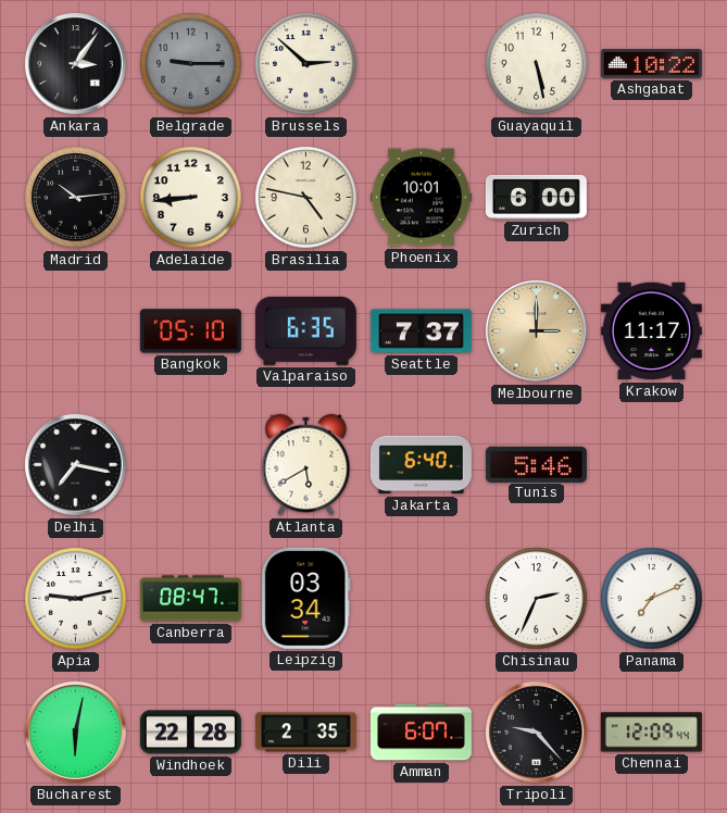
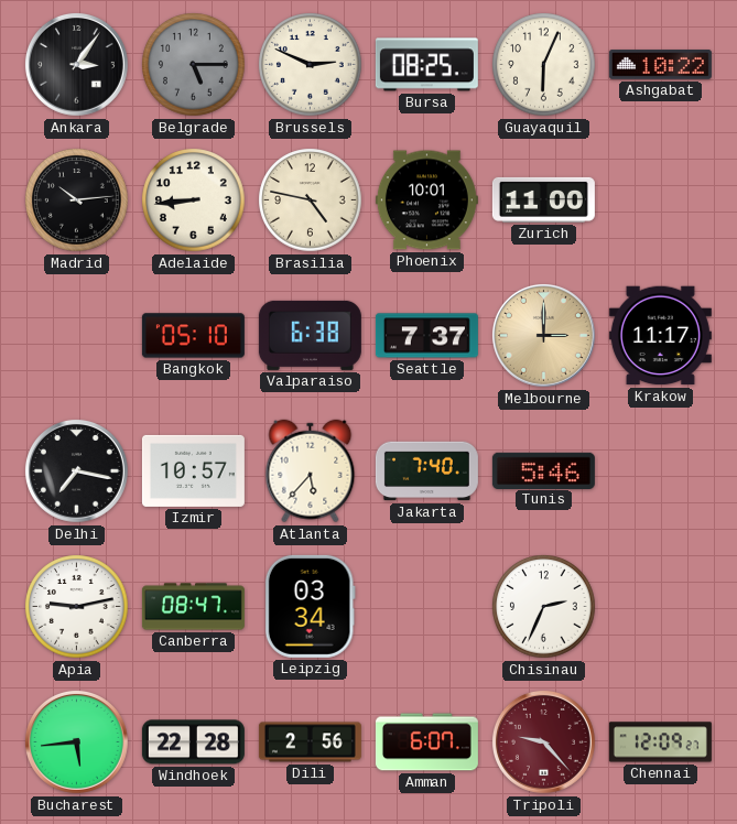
Belgrade: 9:15 -> 5:15
Brussels: 2:52 -> 2:49
Bursa: none -> 08:25
Guayaquil: 5:28 -> 6:04
Zurich: 6:00 -> 11:00
Valparaiso: 6:35 -> 6:38
Izmir: none -> 10:57
Atlanta: 5:40 -> 5:37
Jakarta: 6:40 -> 7:40
Panama: 7:11 -> none
Bucharest: 6:02 -> 5:44
Dili: 2:35 -> 2:56
Tripoli dial: black -> burgundy
Chennai: 12:09:44 -> 12:09:27
